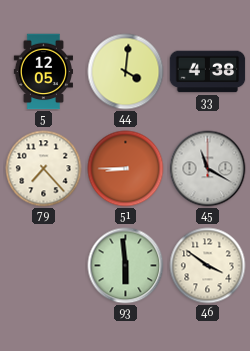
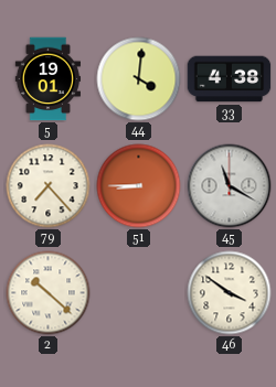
5: 12:05 -> 19:01
2: none -> 10:22
93: 5:59 -> none
